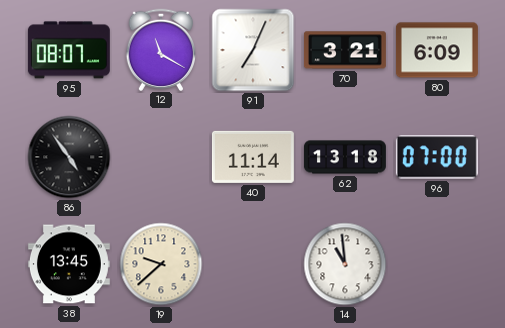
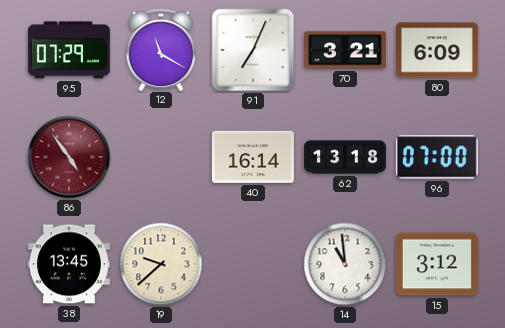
95: 08:07 -> 07:29
86 dial: black -> burgundy
40: 11:14 -> 16:14
15: none -> 3:12
